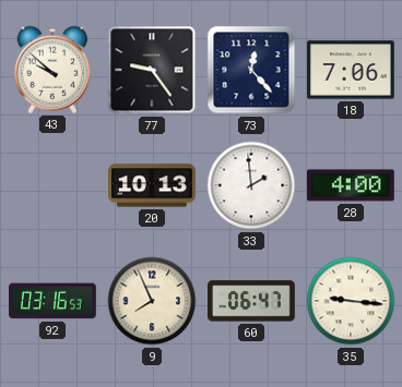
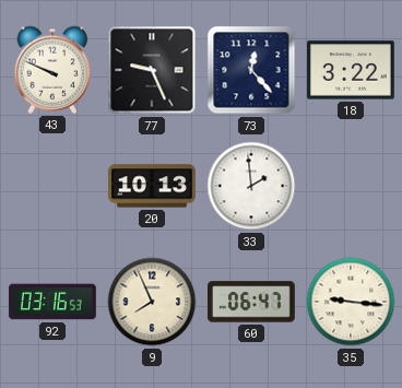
43: 9:52 -> 9:49
77: 9:24 -> 9:26
18: 7:06 -> 3:22
28: 4:00 -> none
